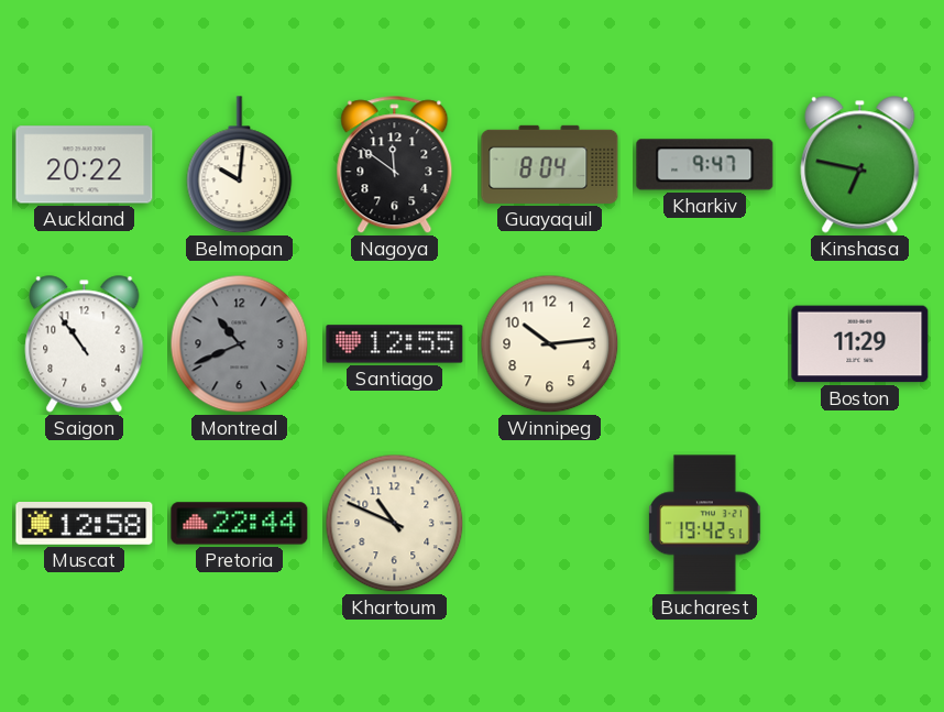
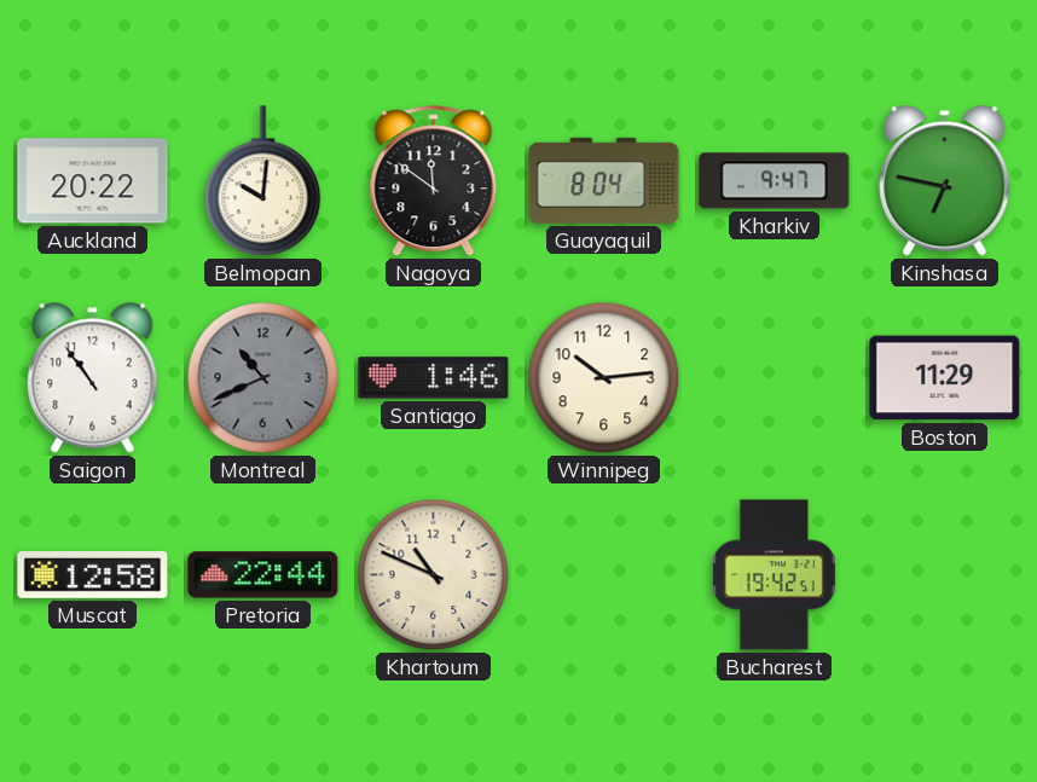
Santiago: 12:55 -> 1:46
